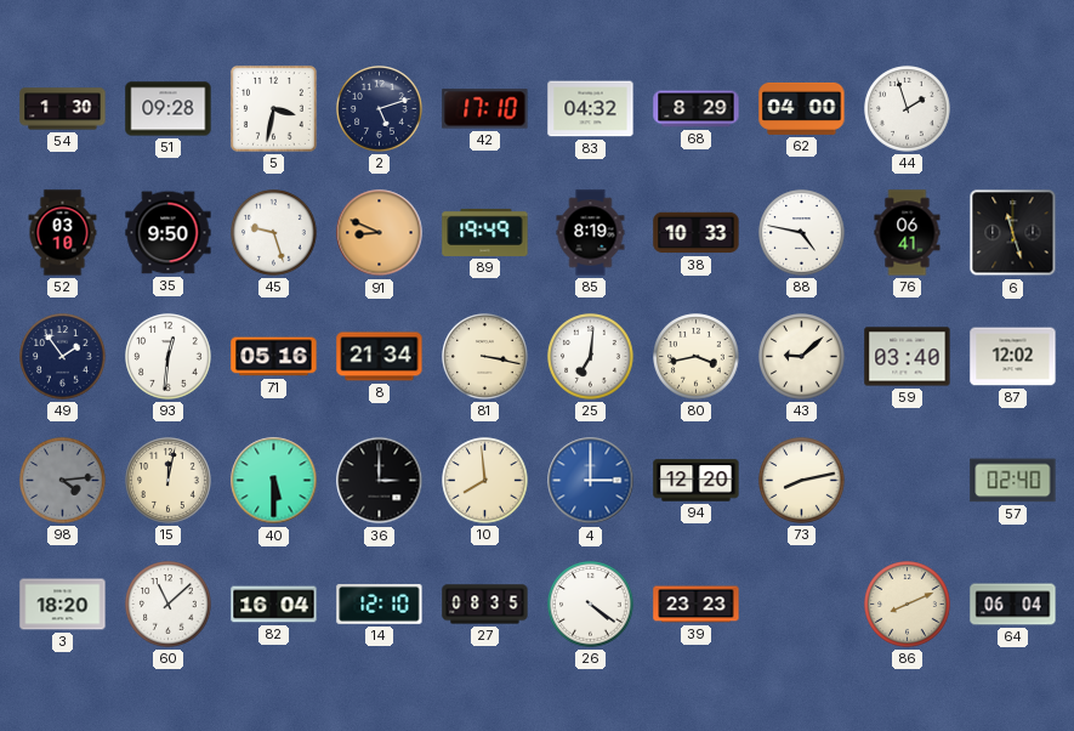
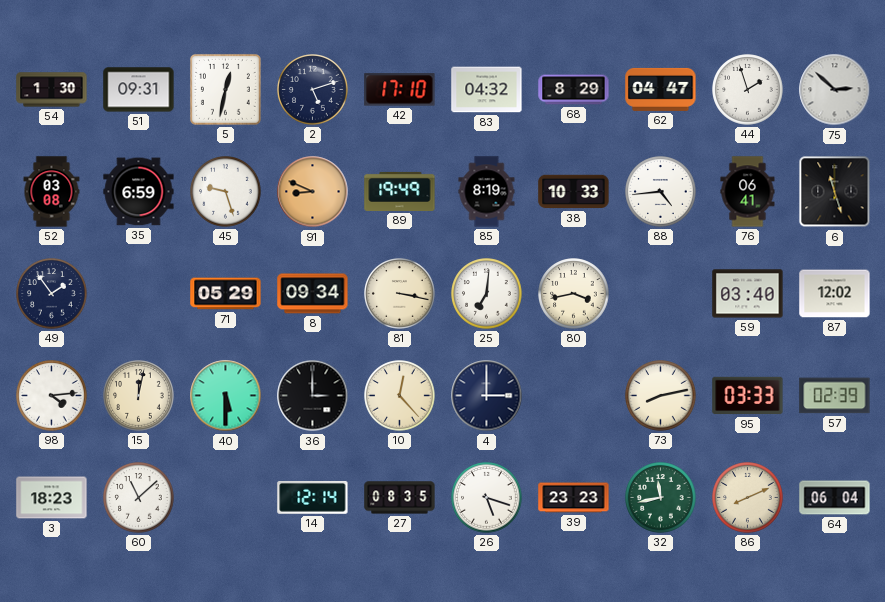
51: 09:28 -> 09:31
5: 3:32 -> 12:32
62: 04:00 -> 04:47
75: none -> 2:52
52: 03:10 -> 03:08
35: 9:50 -> 6:59
88: 4:47 -> 4:44
93: 12:31 -> none
71: 05:16 -> 05:29
8: 21:34 -> 09:34
43: 9:08 -> none
98 dial: grey -> white
10: 7:59 -> 12:23
4 dial: blue -> navy
94: 12:20 -> none
95: none -> 03:33
57: 02:40 -> 02:39
3: 18:20 -> 18:23
82: 16:04 -> none
14: 12:10 -> 12:14
26: 4:21 -> 5:18
32: none -> 11:43
